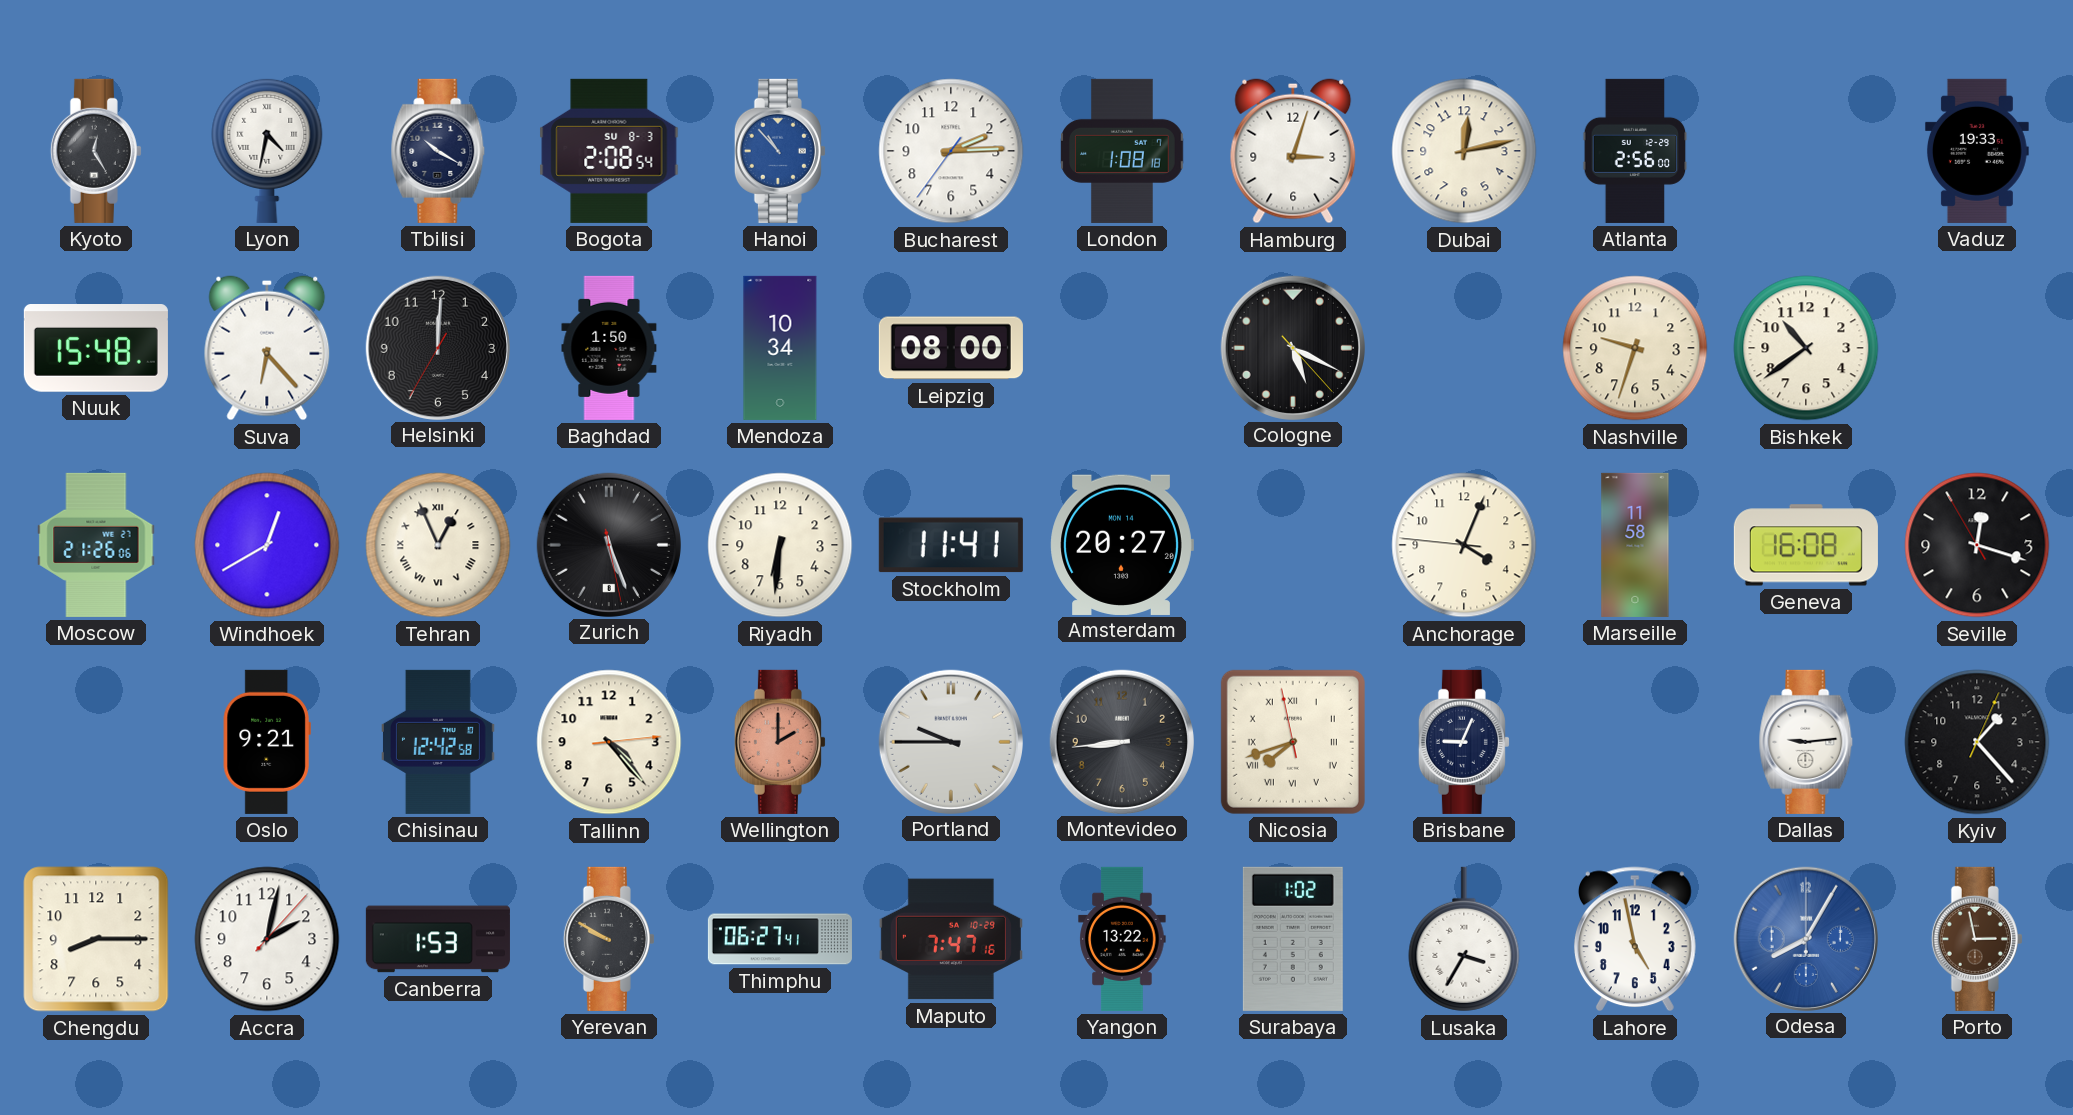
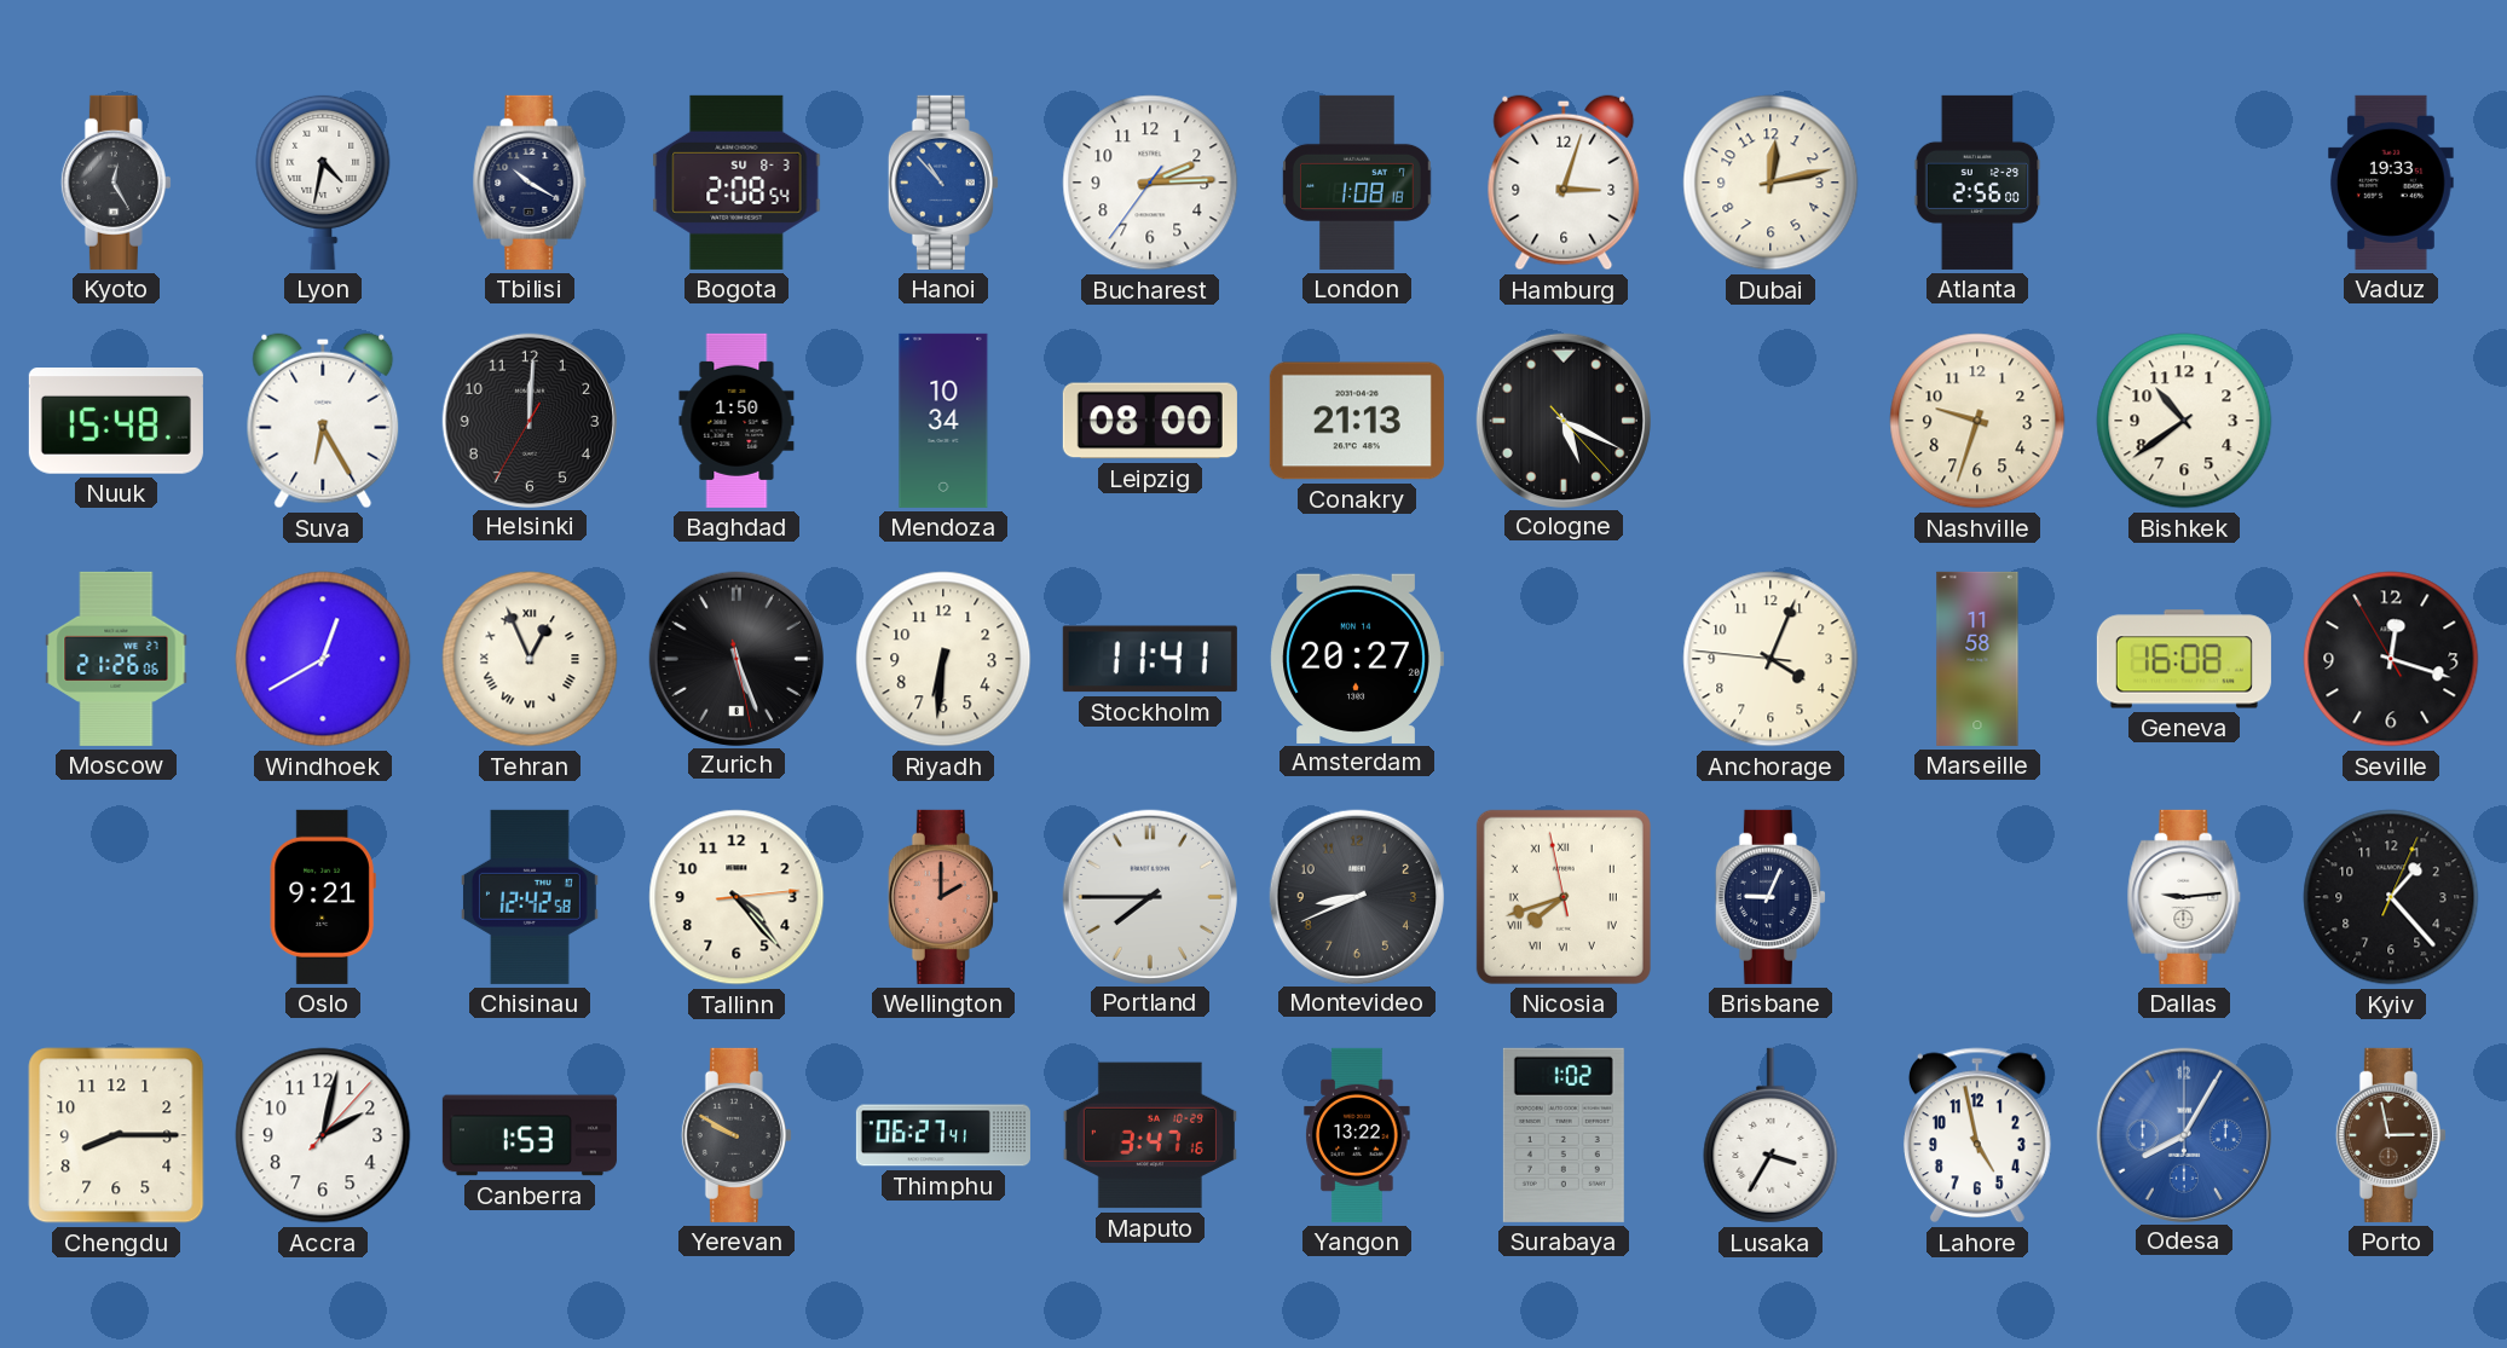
Suva: 6:23 -> 6:25
Conakry: none -> 21:13
Portland: 9:45 -> 7:45
Montevideo: 8:44 -> 8:41
Maputo: 7:47 -> 3:47
